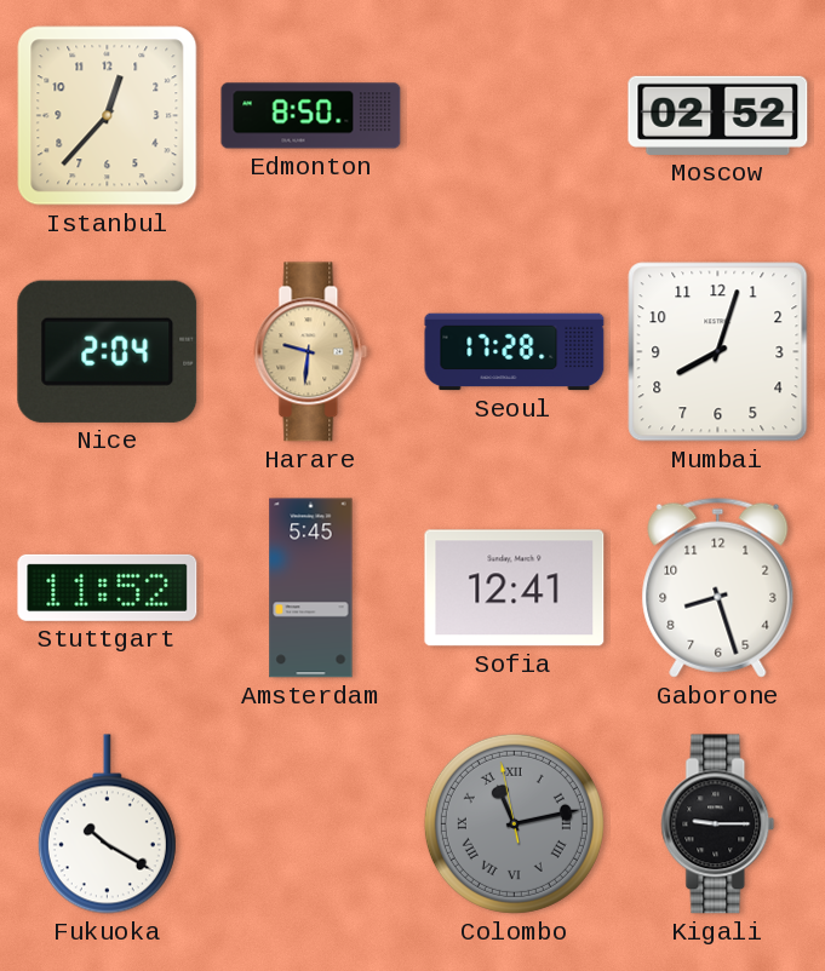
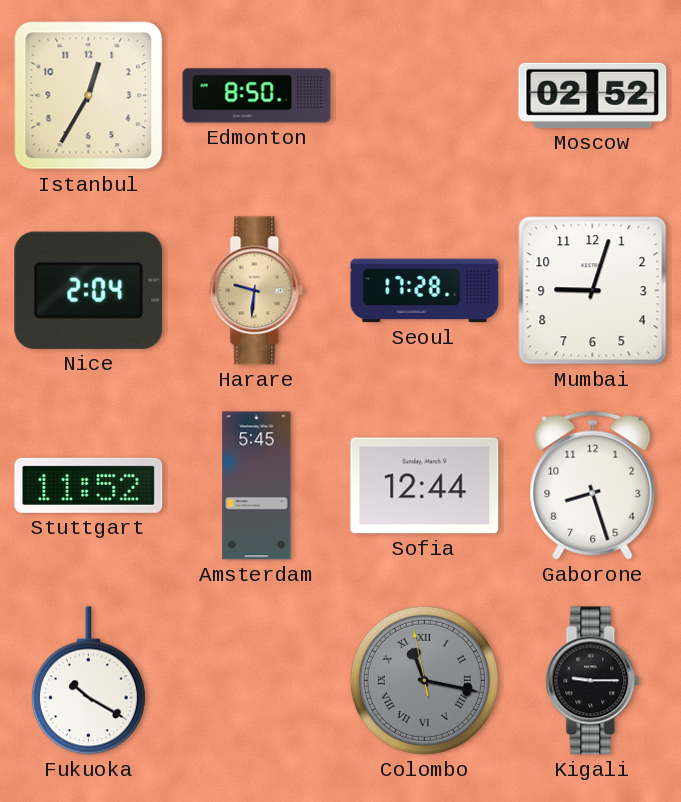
Istanbul: 12:37 -> 12:35
Mumbai: 8:03 -> 9:03
Sofia: 12:41 -> 12:44
Colombo: 11:12 -> 11:16
